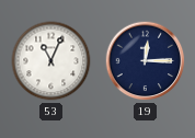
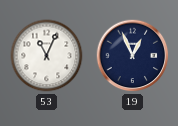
19: 12:15 -> 12:56
